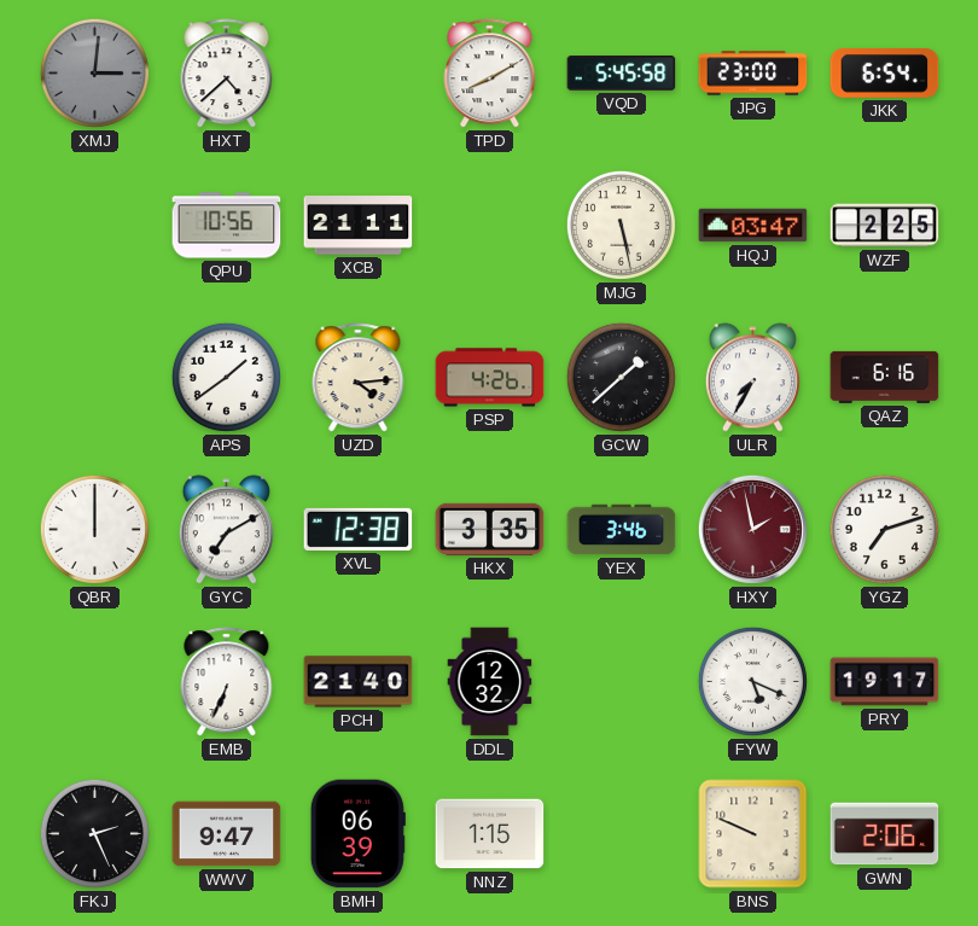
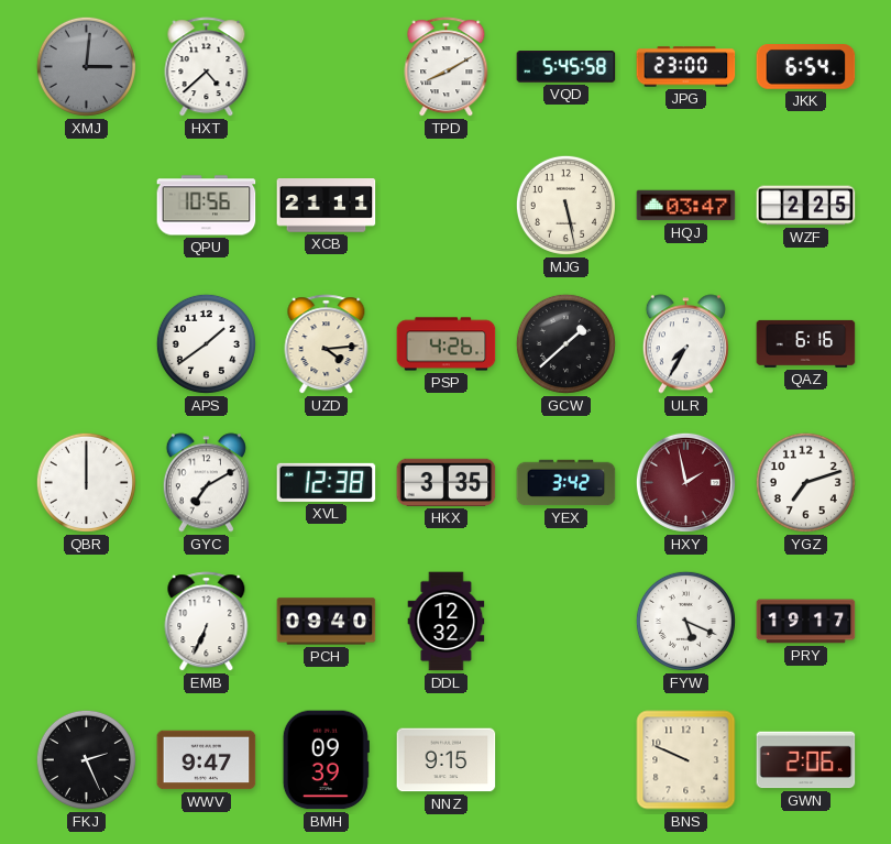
YEX: 3:46 -> 3:42
PCH: 21:40 -> 09:40
BMH: 06:39 -> 09:39
NNZ: 1:15 -> 9:15
